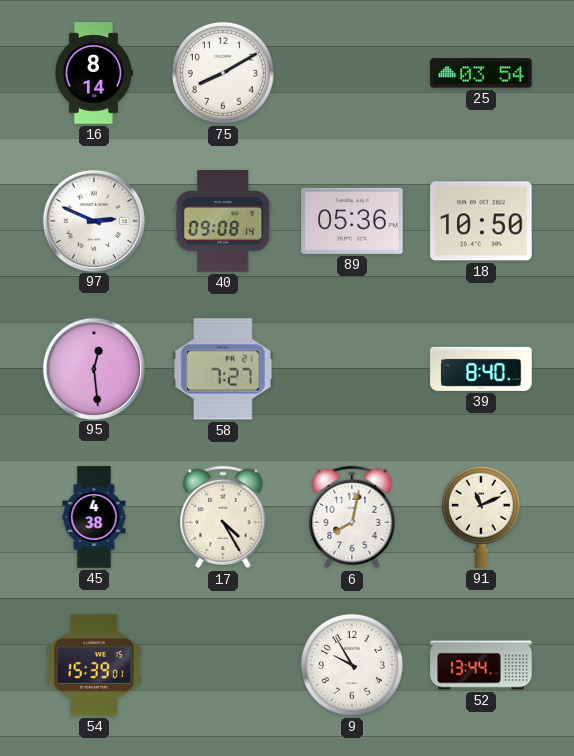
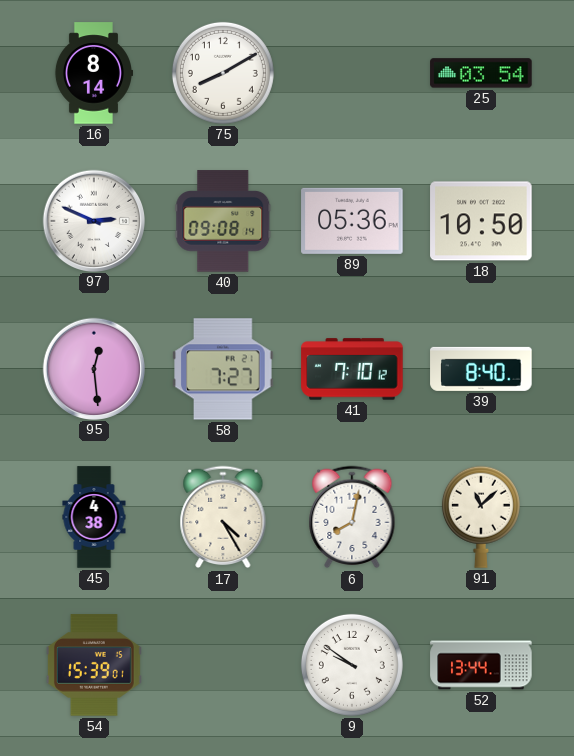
41: none -> 7:10
91: 11:11 -> 11:08
9: 9:55 -> 9:51
